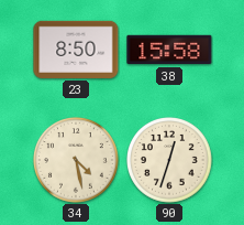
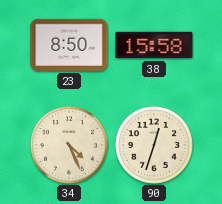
34: 4:28 -> 4:26
